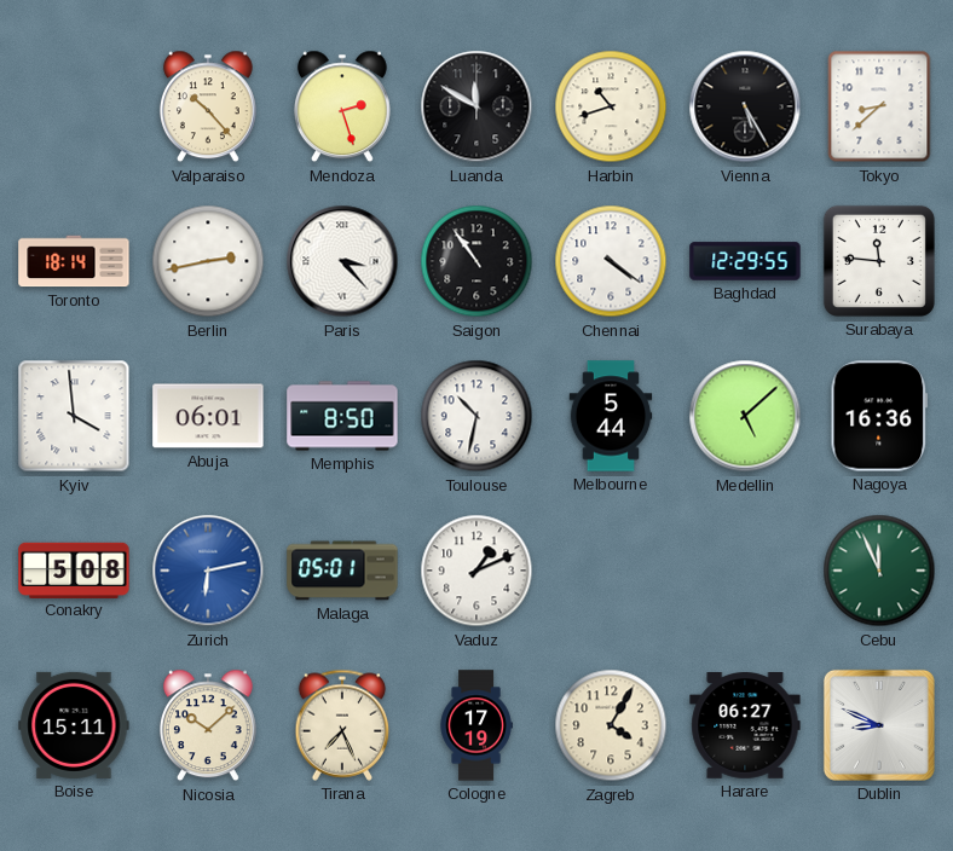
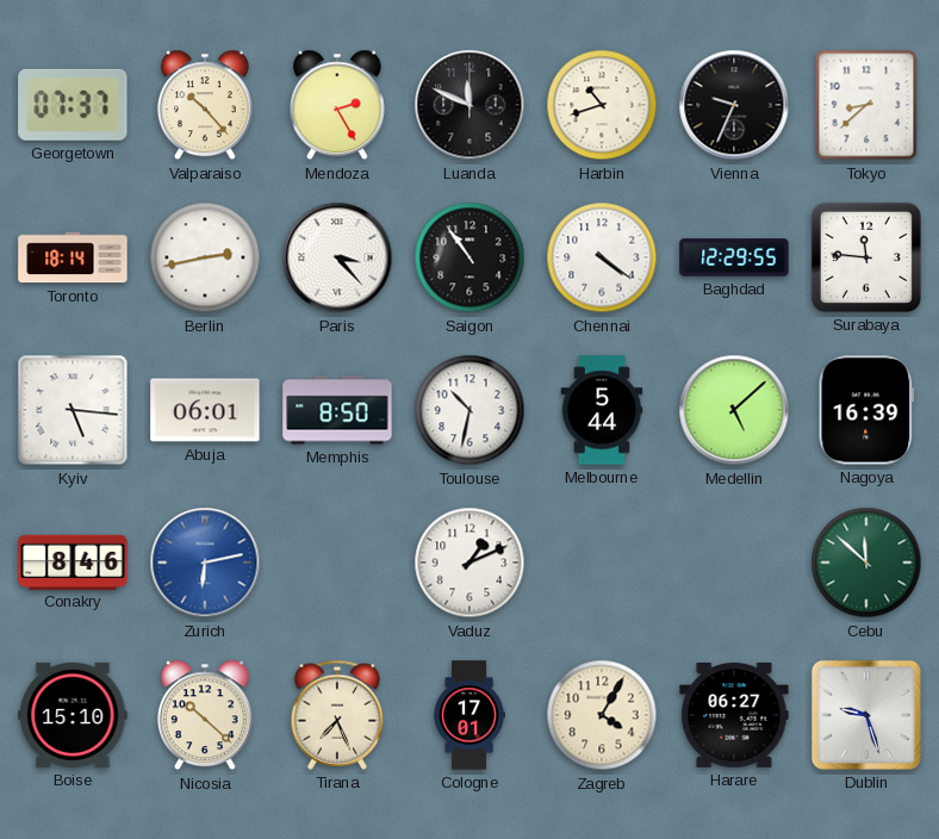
Georgetown: none -> 07:37
Mendoza: 2:27 -> 2:25
Luanda: 11:50 -> 11:49
Vienna: 5:25 -> 9:34
Kyiv: 3:59 -> 5:16
Nagoya: 16:36 -> 16:39
Conakry: 5:08 -> 8:46
Malaga: 05:01 -> none
Cebu: 11:56 -> 11:52
Boise: 15:11 -> 15:10
Nicosia: 10:08 -> 10:22
Cologne: 17:19 -> 17:01
Dublin: 8:49 -> 9:27
